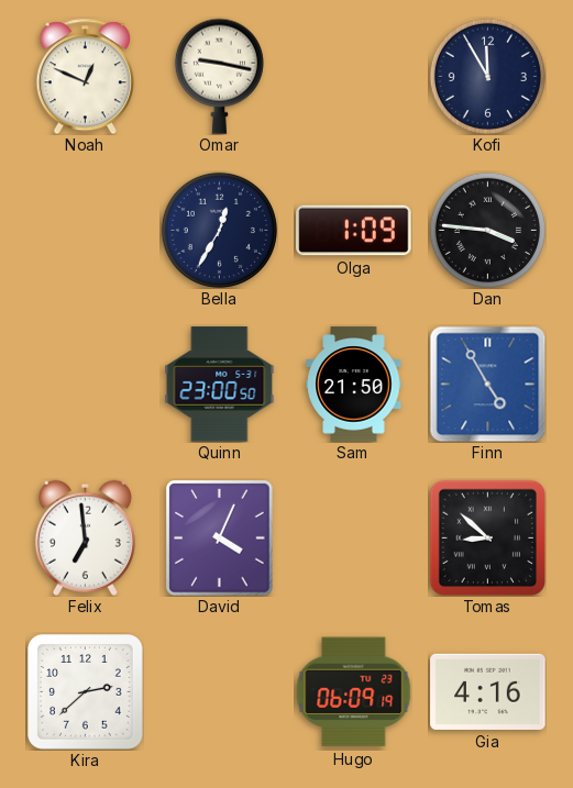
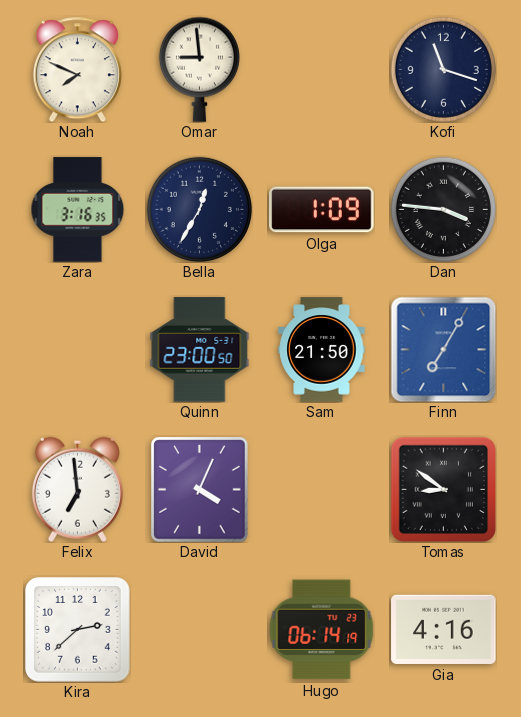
Noah: 12:49 -> 7:49
Omar: 9:17 -> 8:59
Kofi: 11:55 -> 11:18
Zara: none -> 3:16
Finn: 4:55 -> 7:05
Tomas: 8:52 -> 8:51
Hugo: 06:09 -> 06:14
